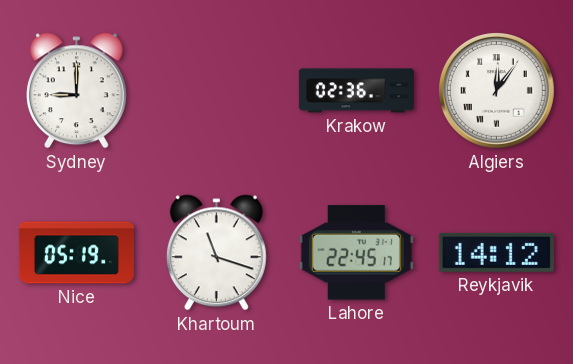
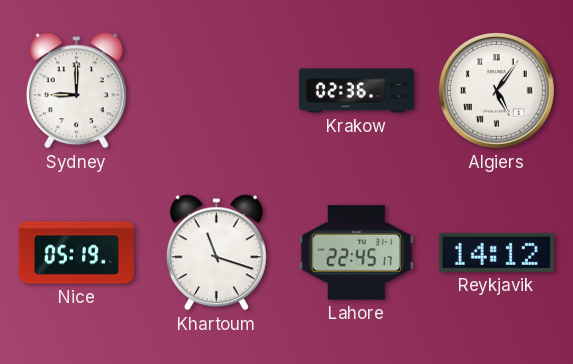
Algiers: 12:06 -> 5:06
